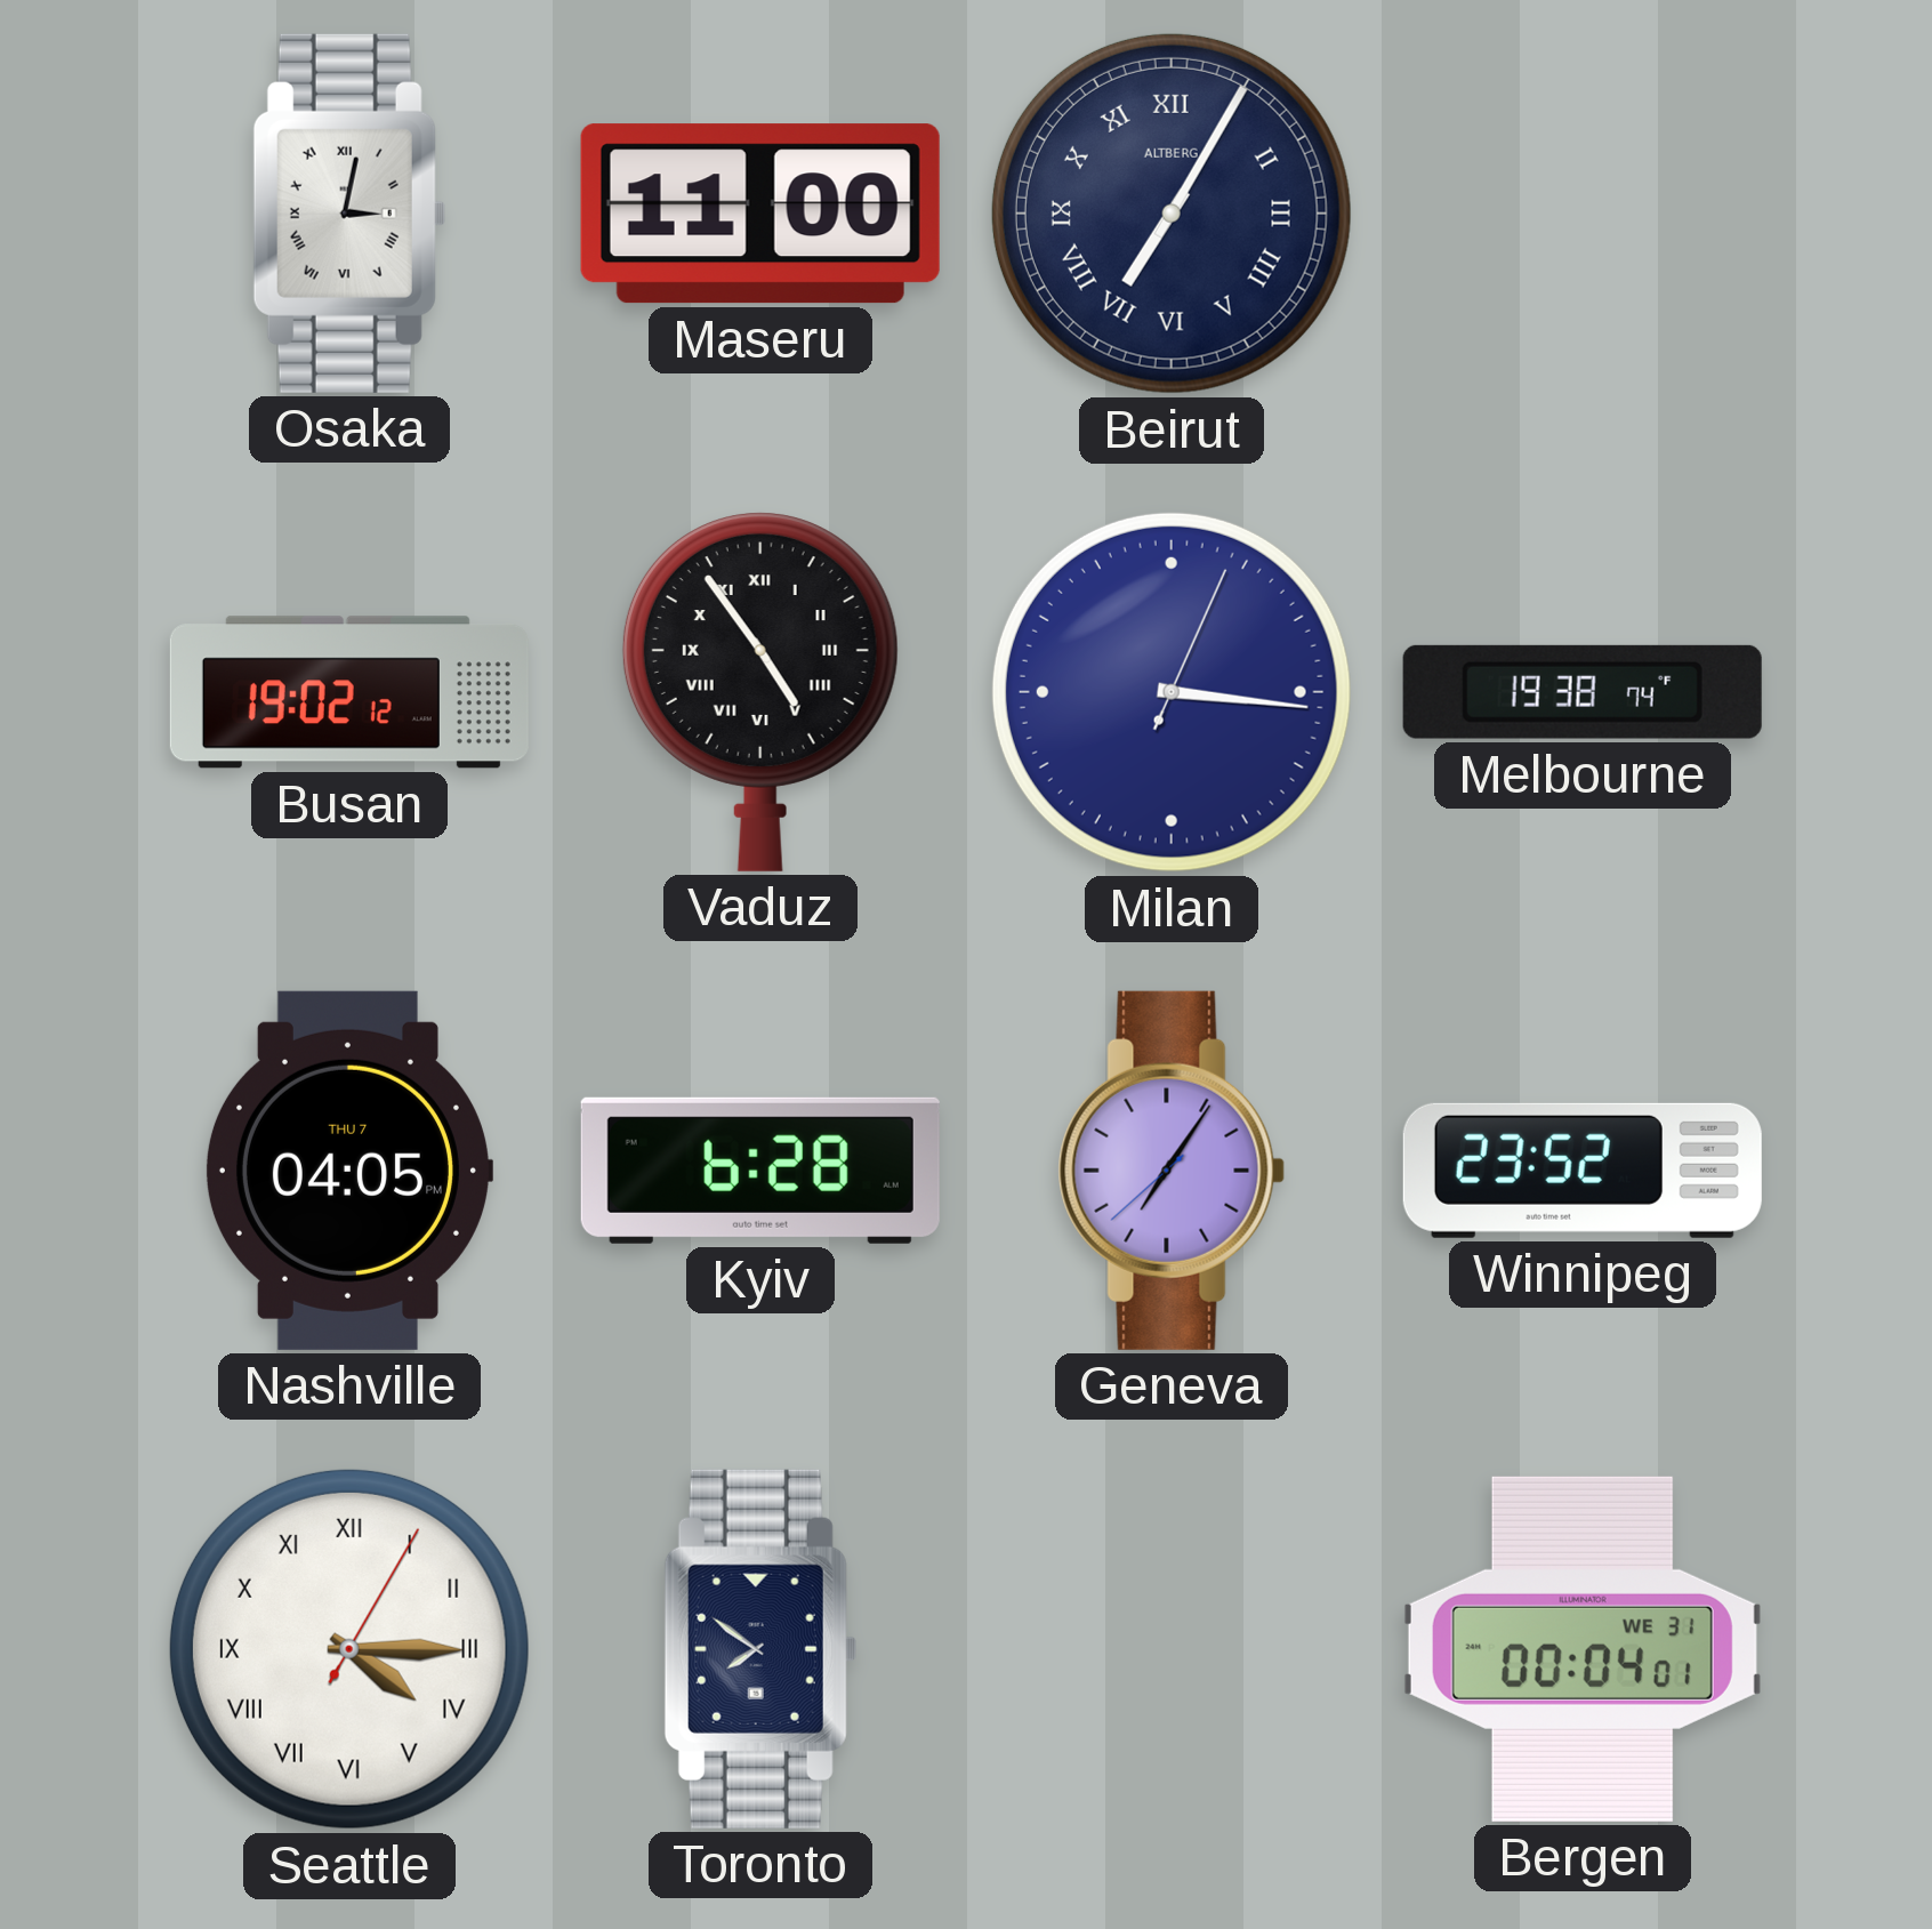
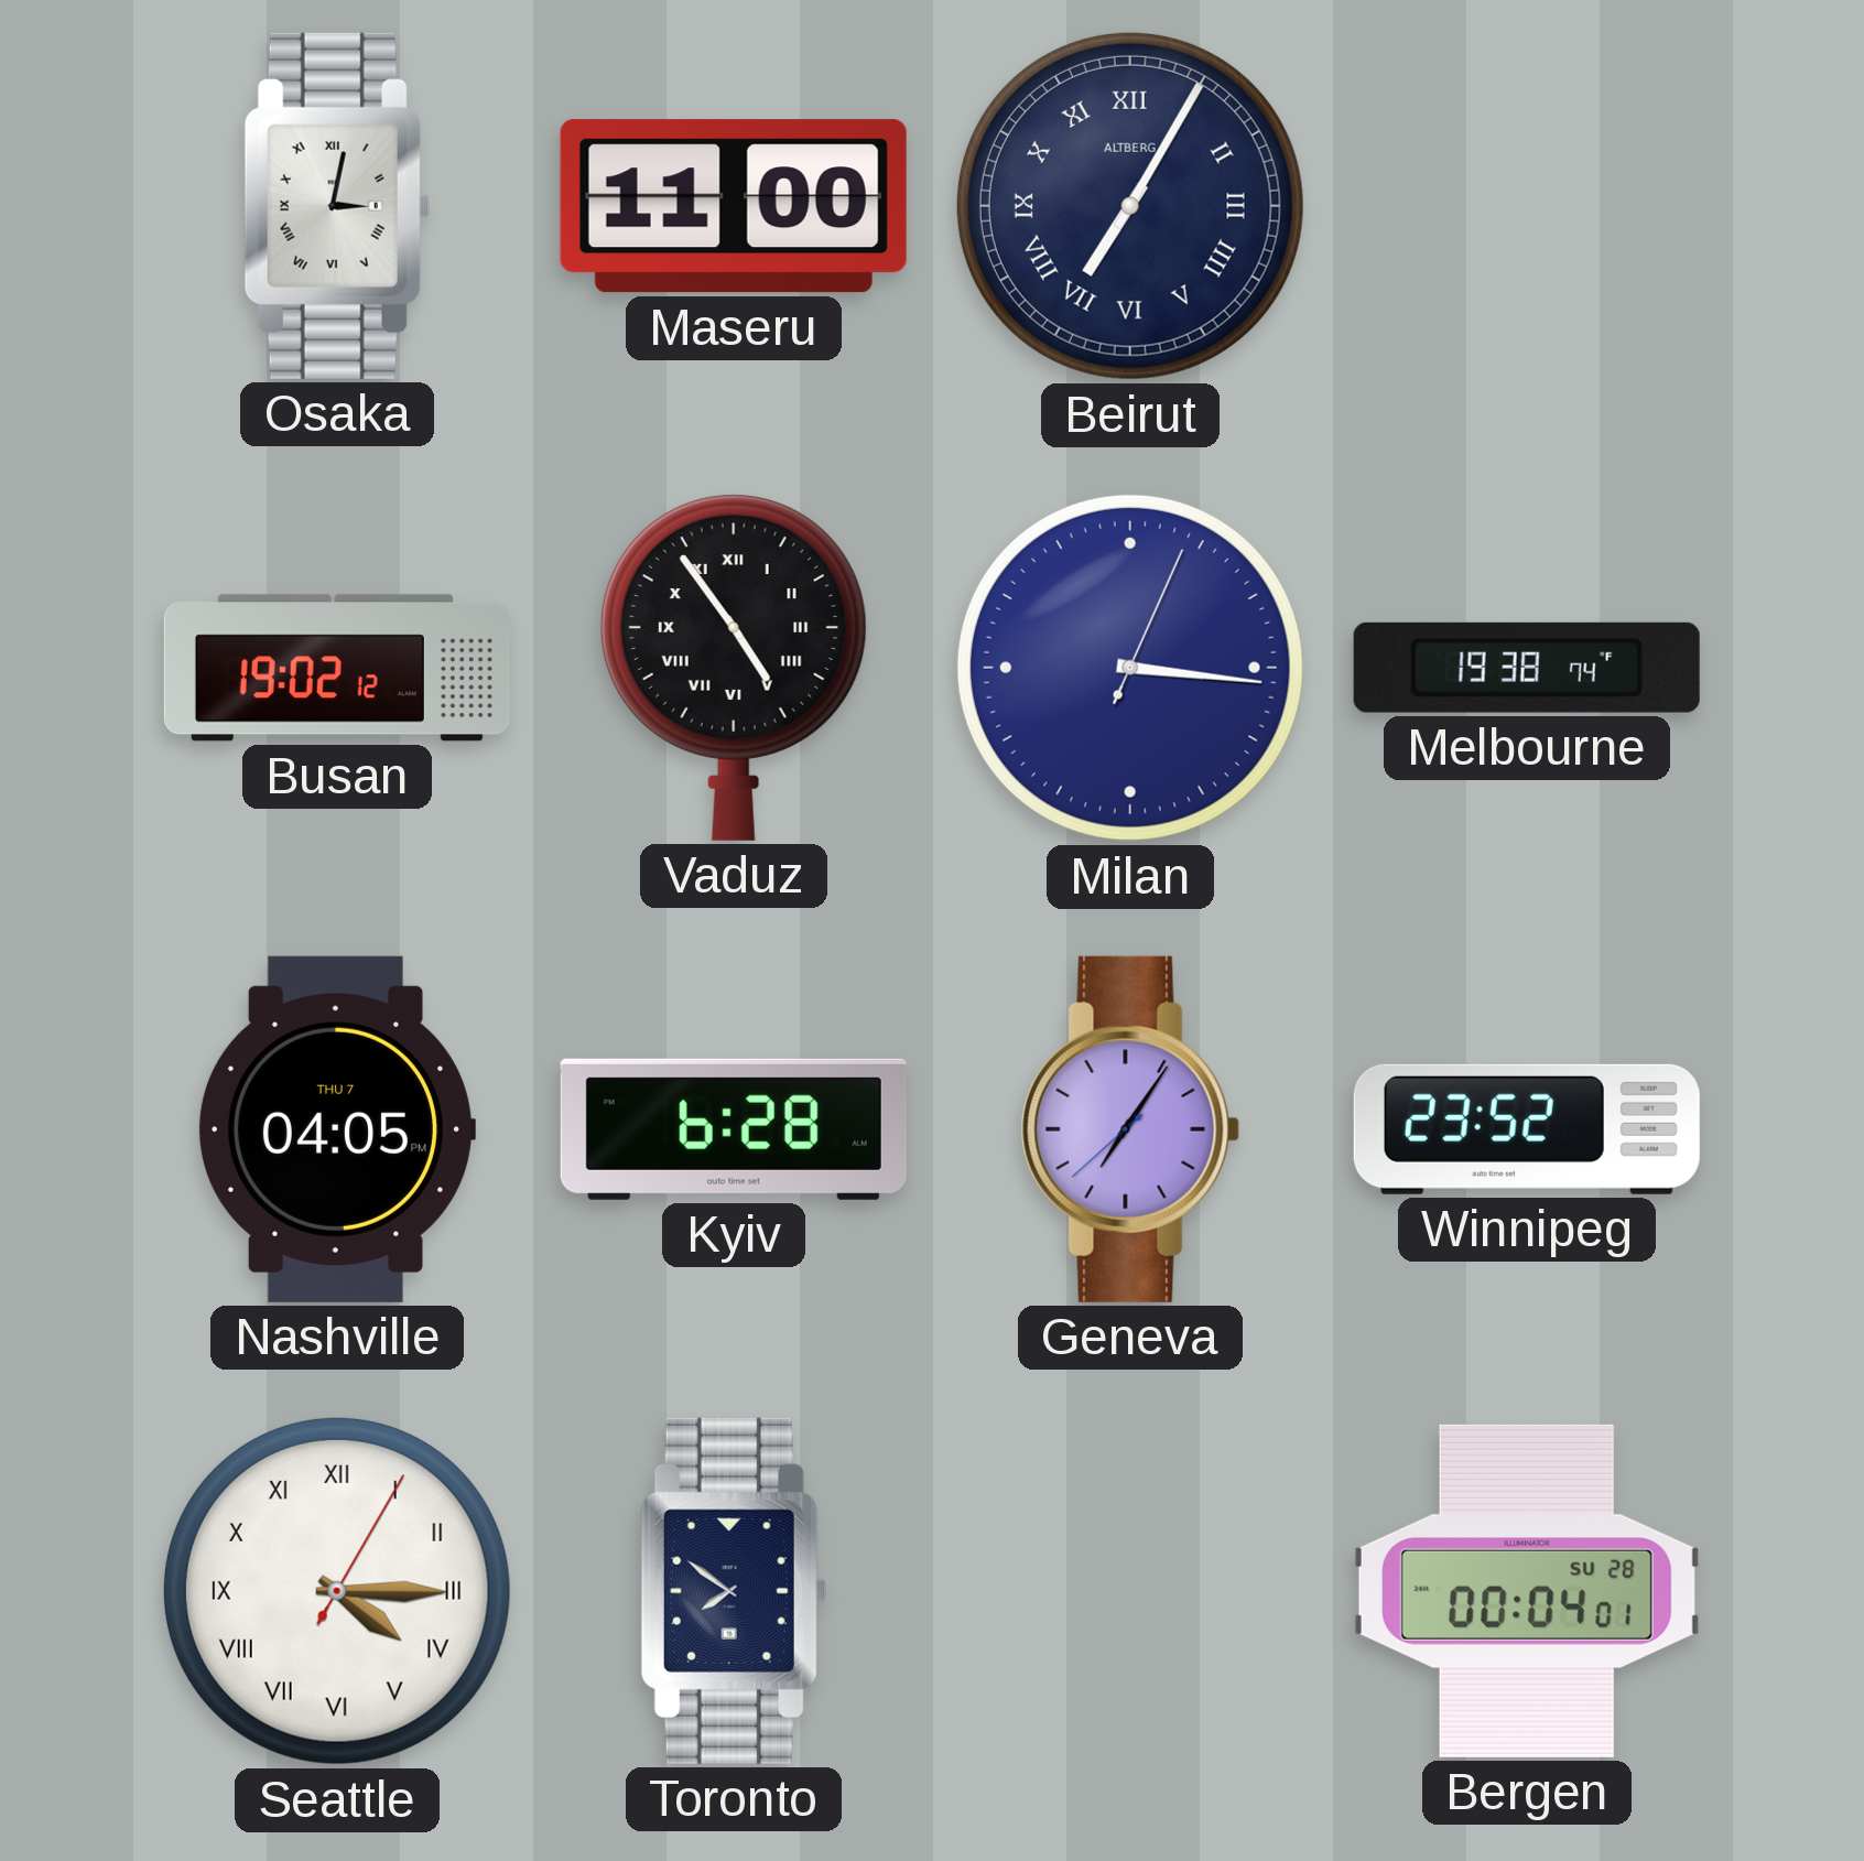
Bergen date: WE 31 -> SU 28
